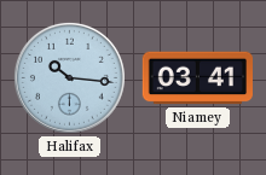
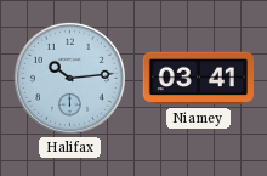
Halifax: 10:16 -> 10:14
